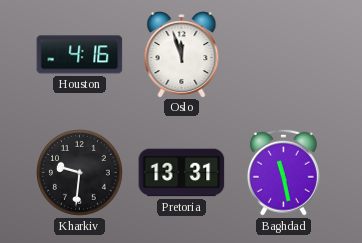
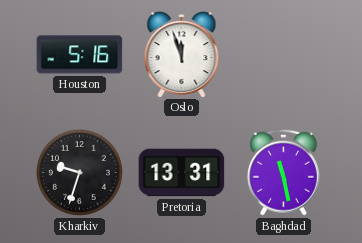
Houston: 4:16 -> 5:16
Kharkiv: 9:31 -> 9:33
